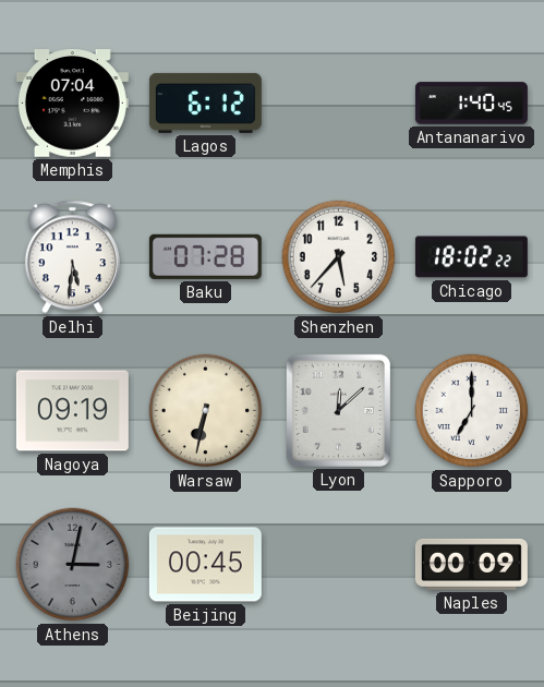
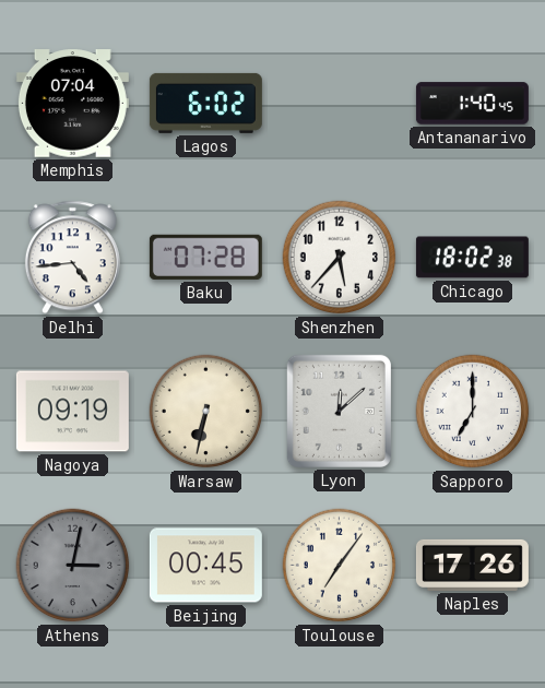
Lagos: 6:12 -> 6:02
Delhi: 5:31 -> 4:44
Chicago: 18:02:22 -> 18:02:38
Toulouse: none -> 7:06
Naples: 00:09 -> 17:26
